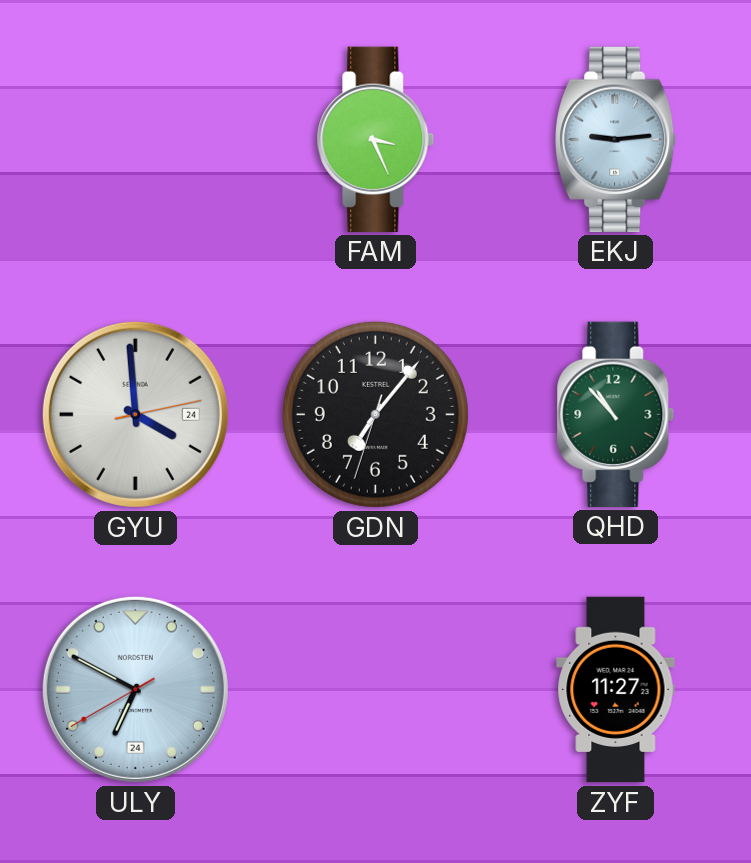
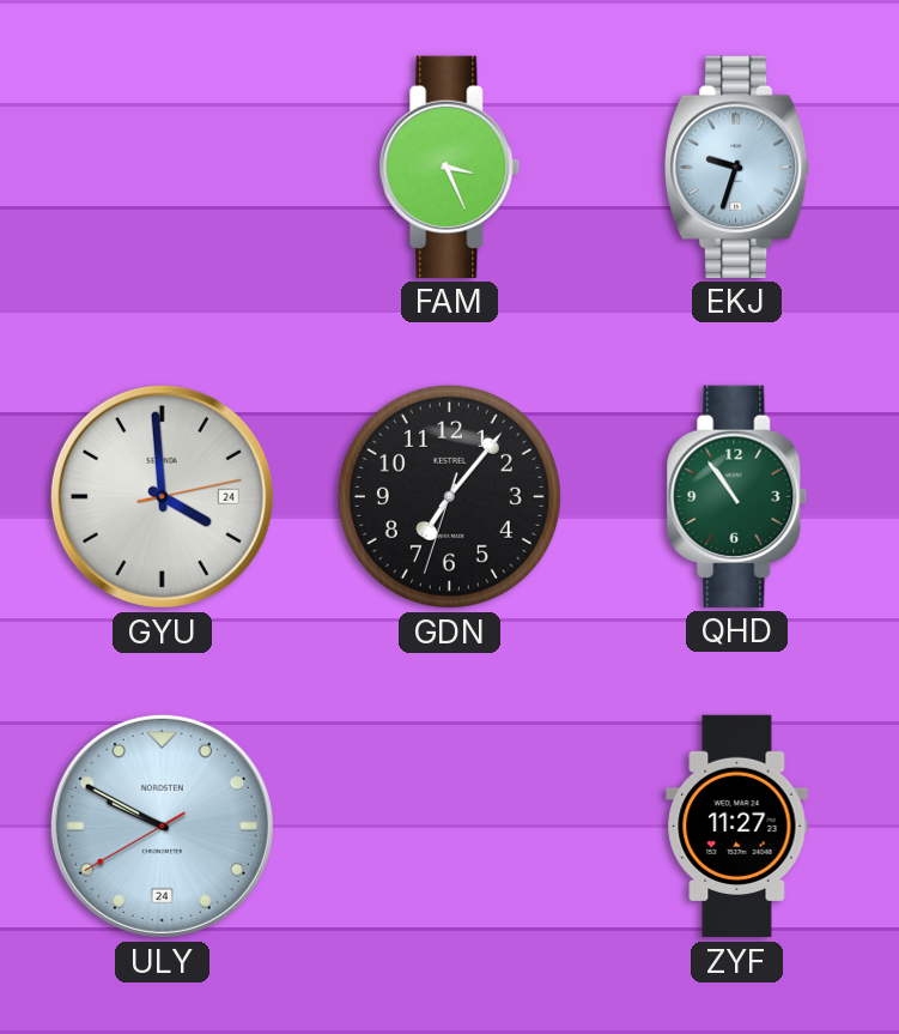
EKJ: 9:14 -> 9:33
QHD: 10:53 -> 10:54
ULY: 6:49 -> 9:49
